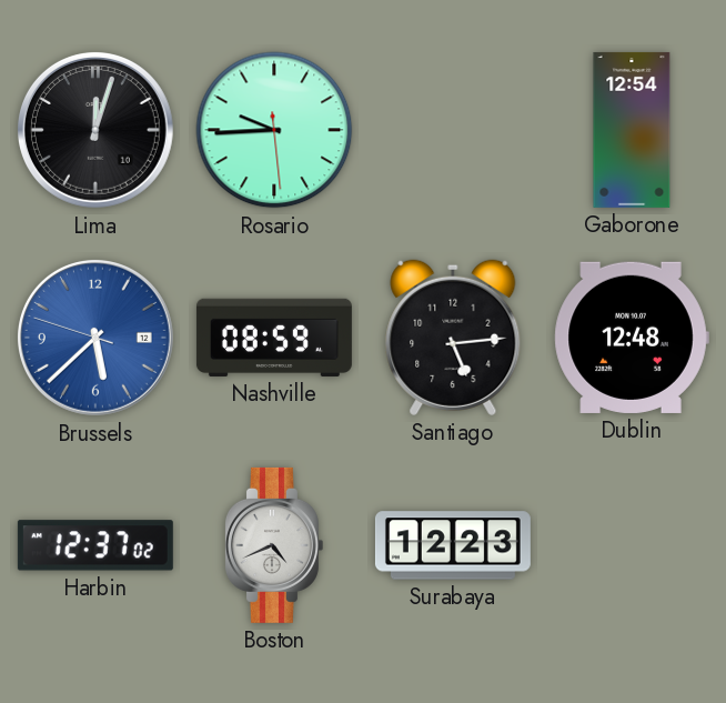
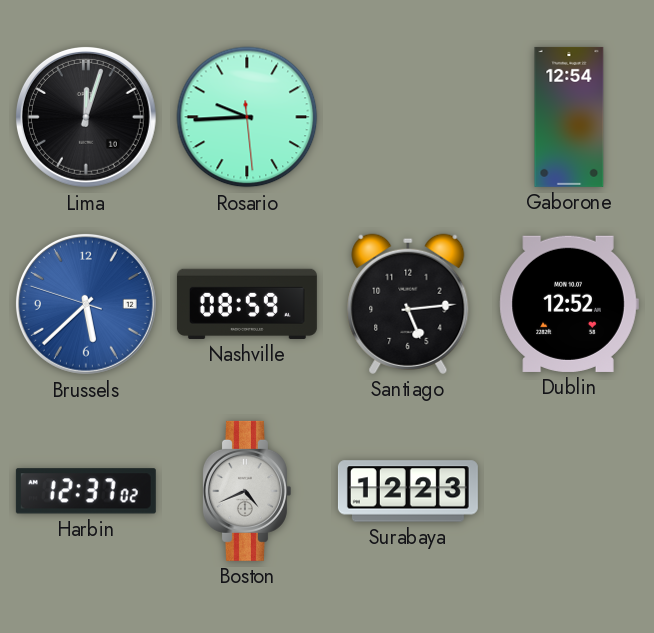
Dublin: 12:48 -> 12:52
